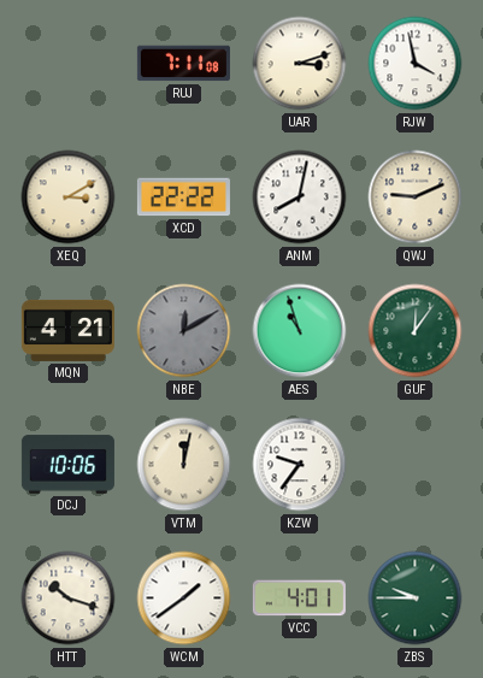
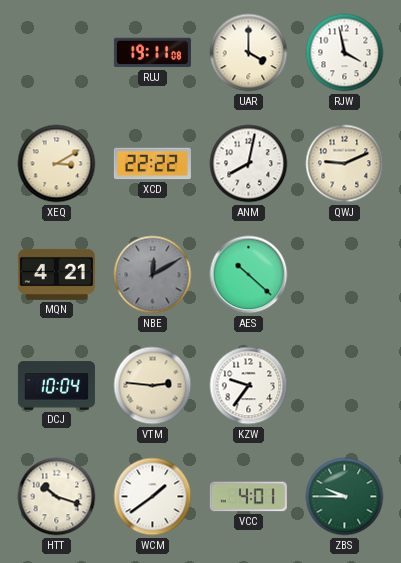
RUJ: 7:11 -> 19:11
UAR: 3:12 -> 4:00
AES: 10:57 -> 10:22
GUF: 12:06 -> none
DCJ: 10:06 -> 10:04
VTM: 12:02 -> 2:46
